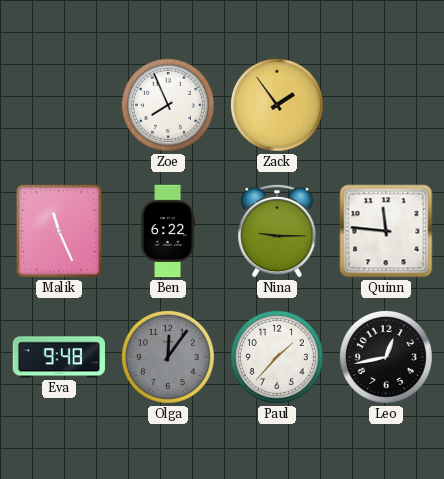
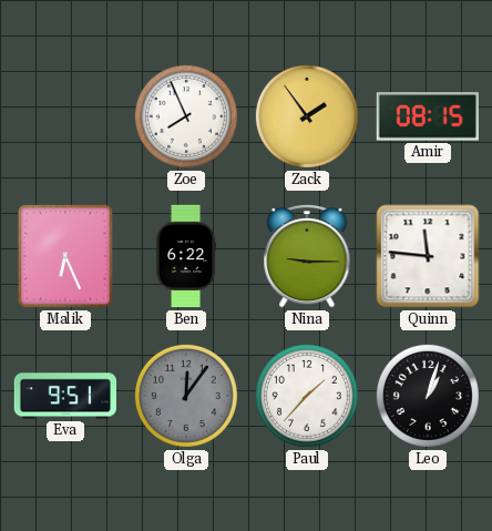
Amir: none -> 08:15
Malik: 11:26 -> 6:26
Eva: 9:48 -> 9:51
Leo: 12:43 -> 1:03
